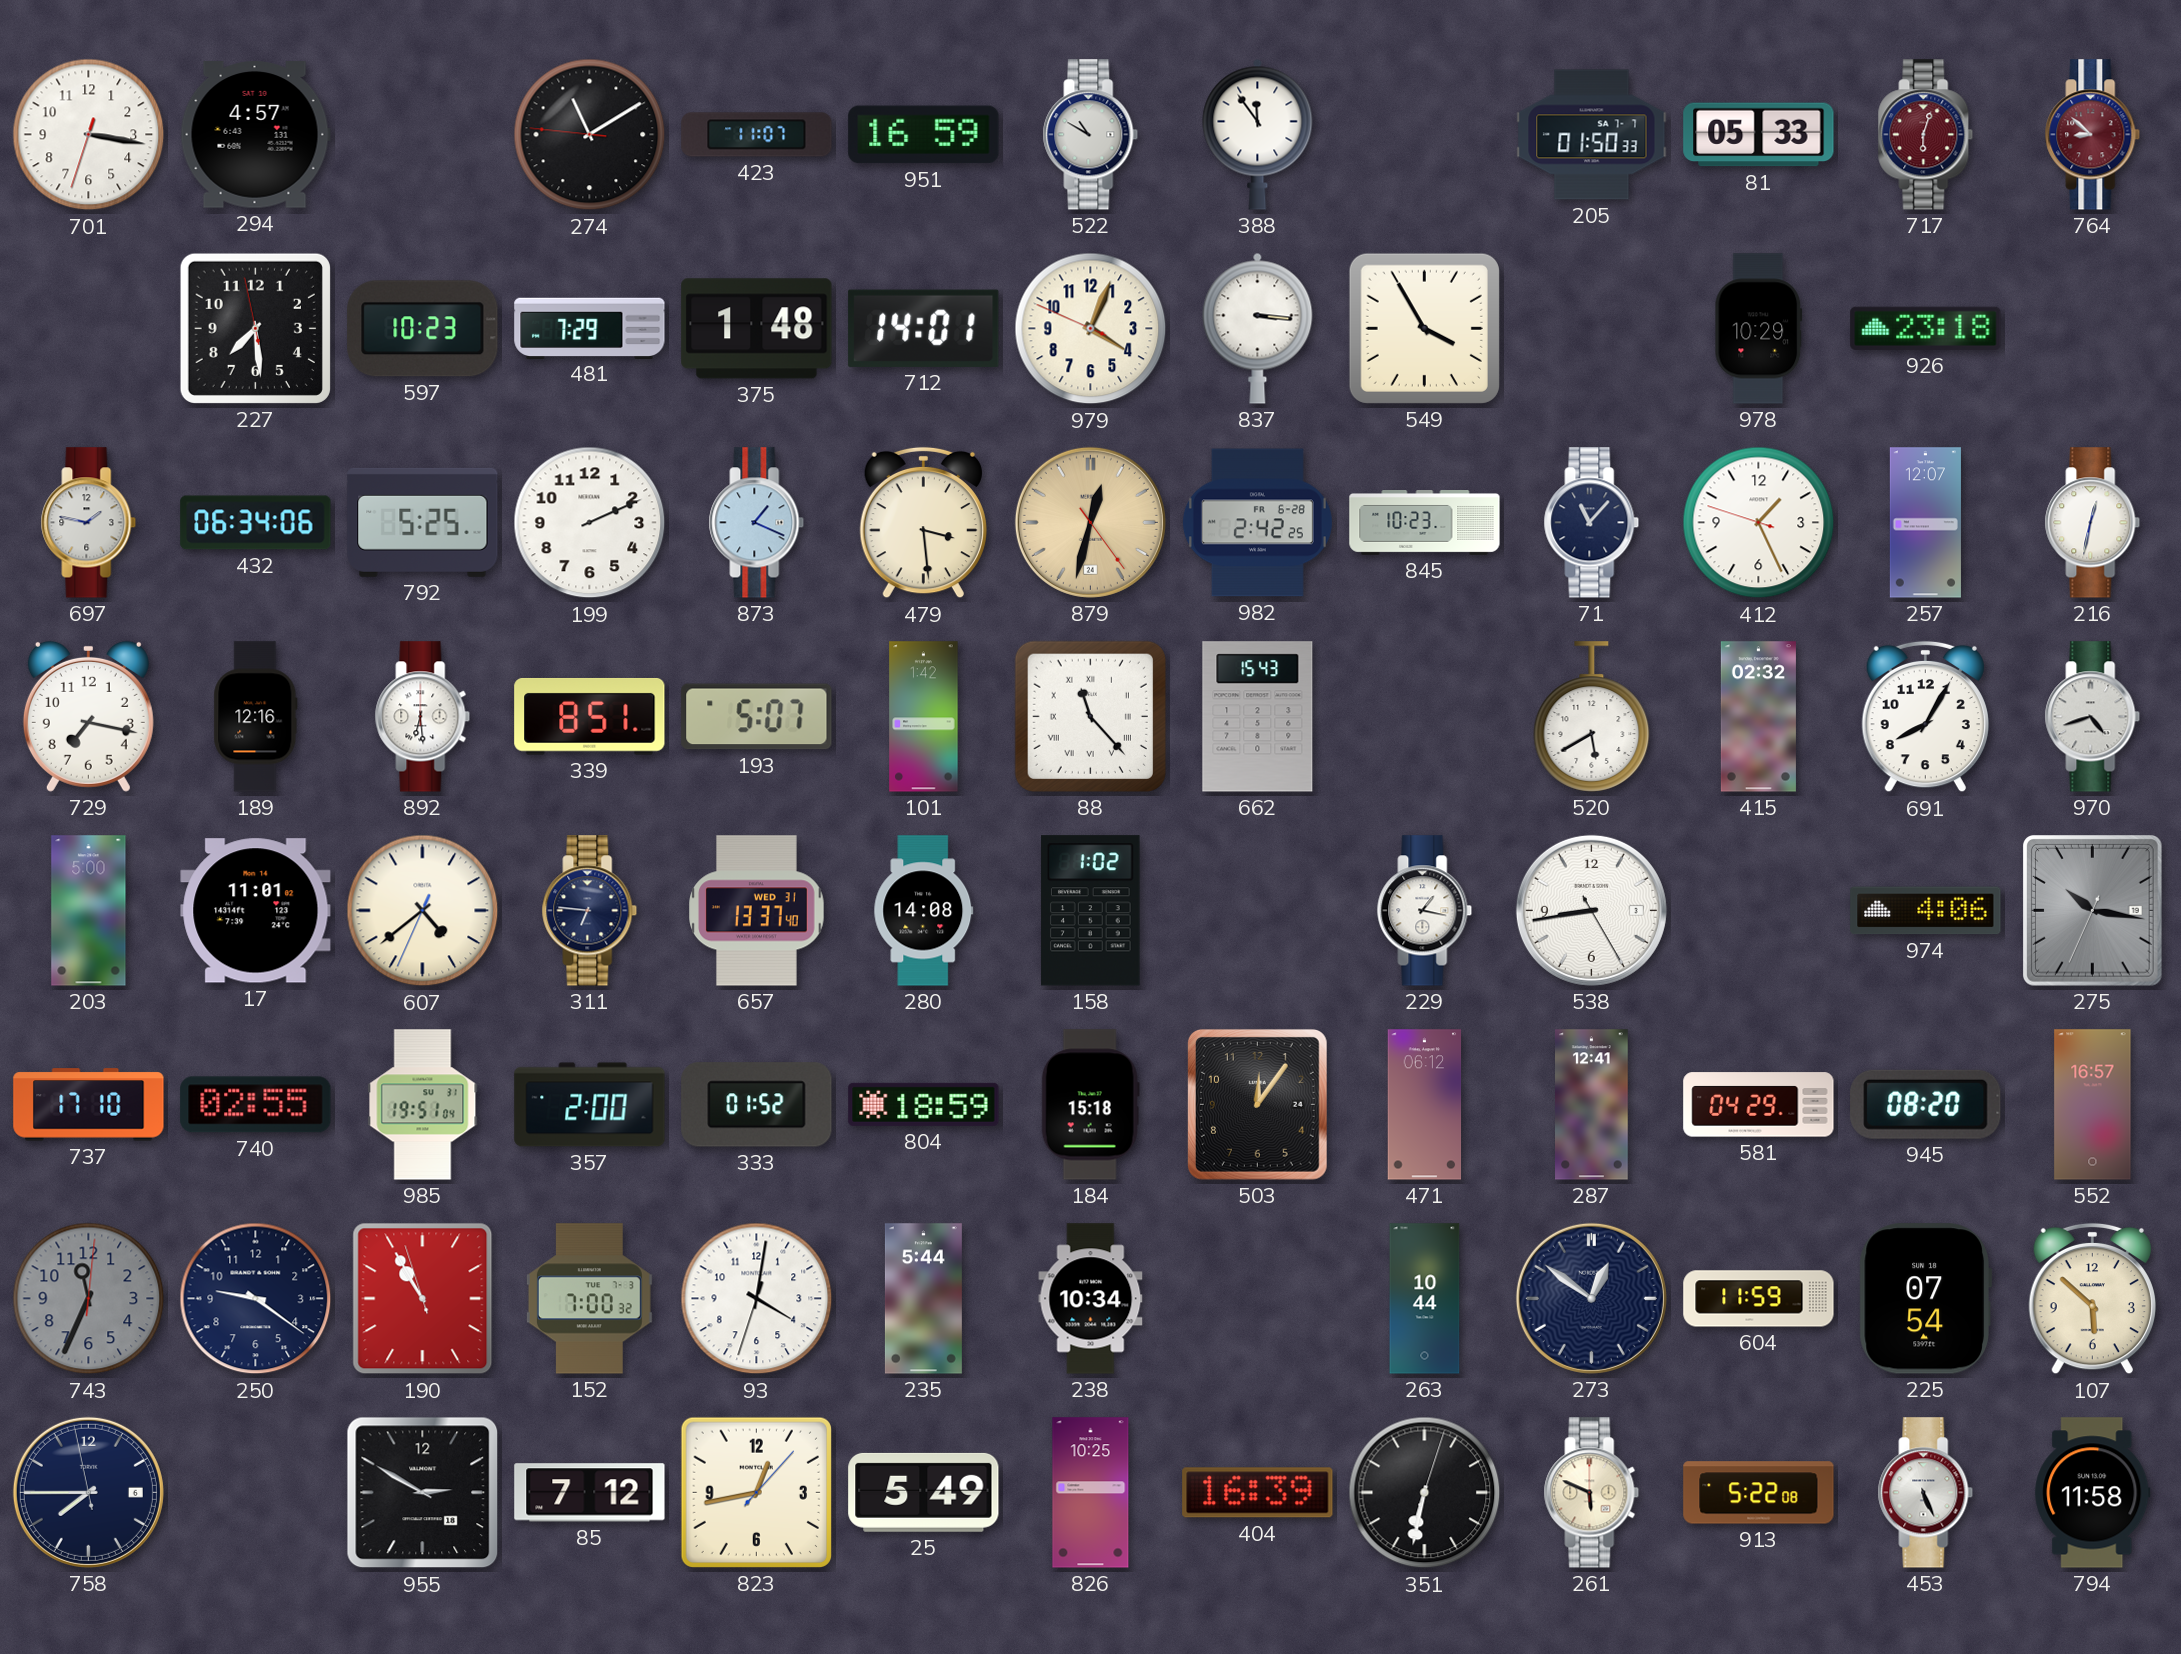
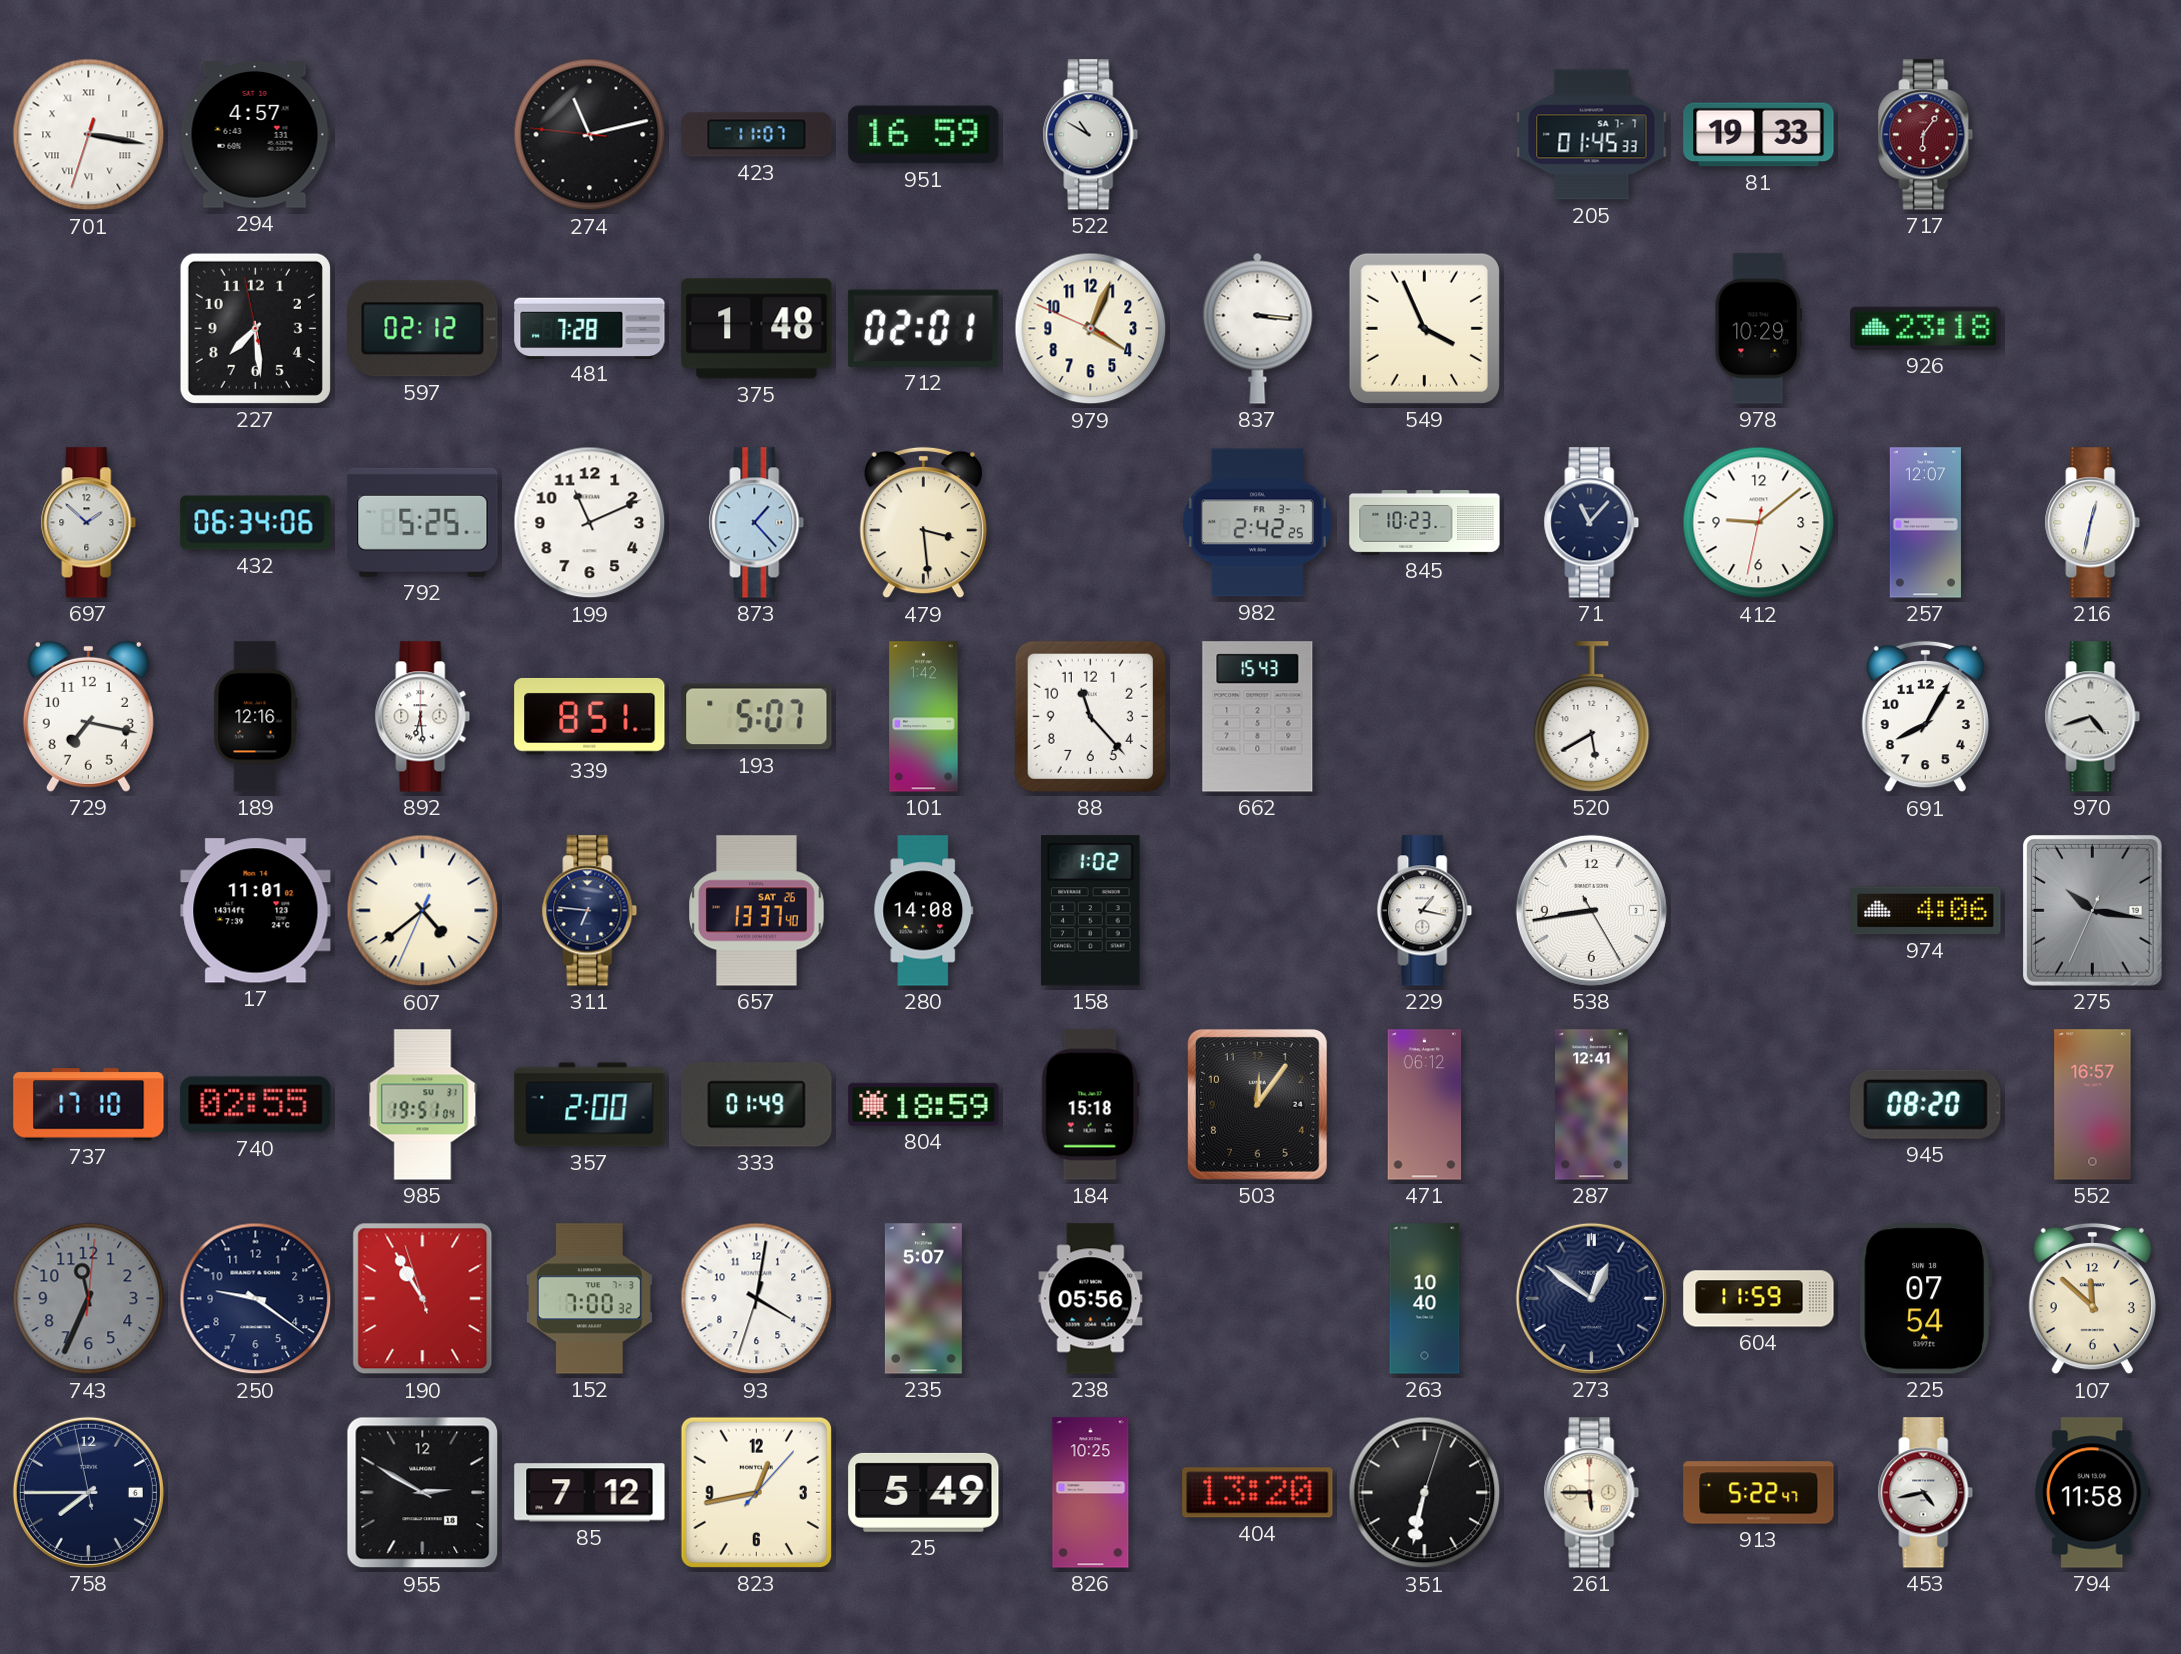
701 numerals: Arabic -> Roman
274: 11:09 -> 11:12
388: 11:54 -> none
205: 01:50 -> 01:45
81: 05:33 -> 19:33
717: 6:03 -> 6:06
764: 8:52 -> none
597: 10:23 -> 02:12
481: 7:29 -> 7:28
712: 14:01 -> 02:01
549: 3:55 -> 3:56
697: 1:47 -> 1:52
199: 2:11 -> 11:11
873: 1:19 -> 1:23
879: 12:32 -> none
982 date: FR 6-28 -> FR 3-7
412: 1:25 -> 9:08
88 numerals: Roman -> Arabic
415: 02:32 -> none
203: 5:00 -> none
657 date: WED 31 -> SAT 26
333: 01:52 -> 01:49
581: 04:29 -> none
235: 5:44 -> 5:07
238: 10:34 -> 05:56
263: 10:44 -> 10:40
107: 5:52 -> 11:52
404: 16:39 -> 13:20
261: 5:49 -> 5:45
913: 5:22:08 -> 5:22:47
453: 5:26 -> 4:43
